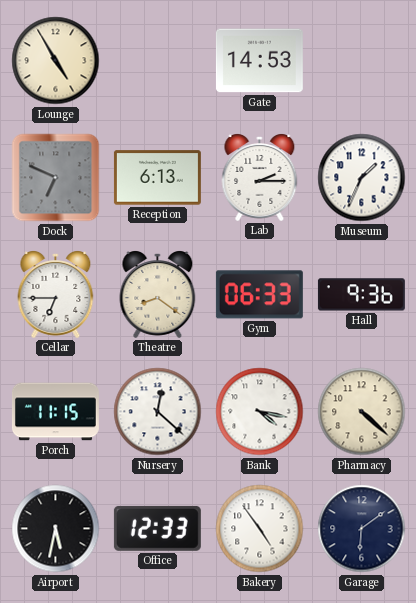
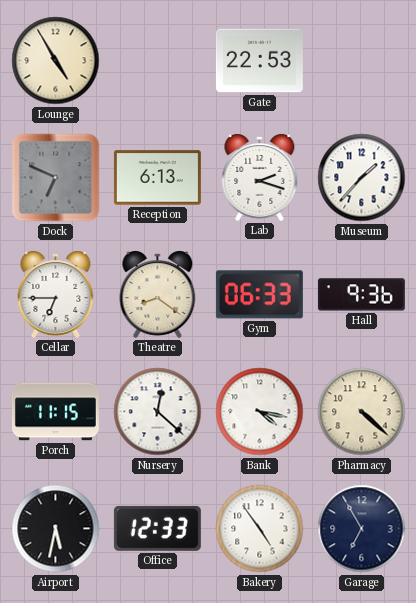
Gate: 14:53 -> 22:53
Lab: 2:15 -> 2:18
Museum: 1:34 -> 1:37
Garage: 6:09 -> 6:55
